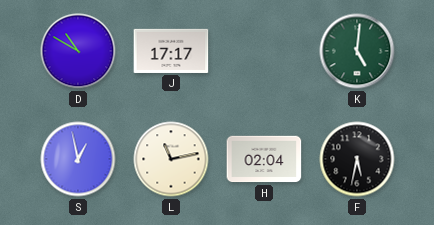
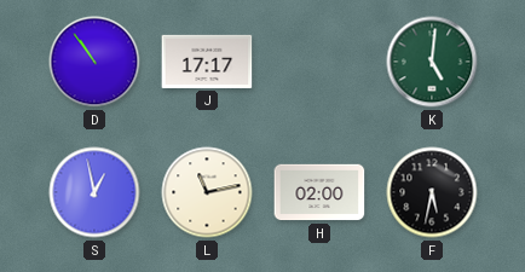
D: 10:50 -> 10:54
H: 02:04 -> 02:00
